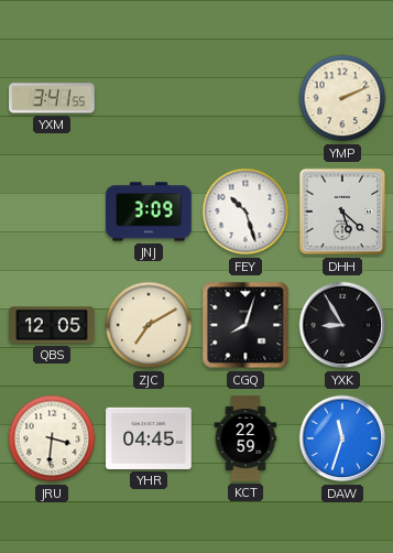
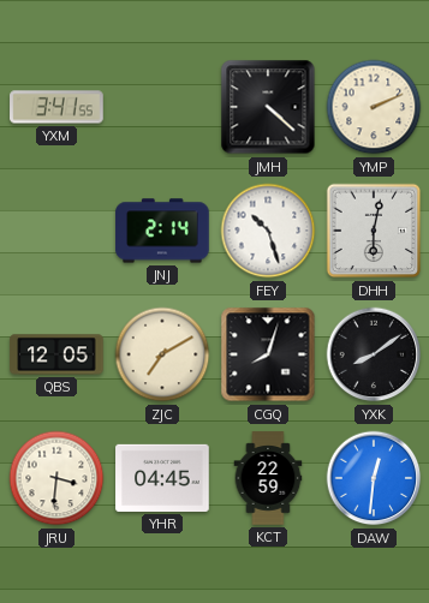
JMH: none -> 4:22
JNJ: 3:09 -> 2:14
DHH: 5:22 -> 6:02
YXK: 8:55 -> 8:09
DAW: 11:33 -> 12:31
